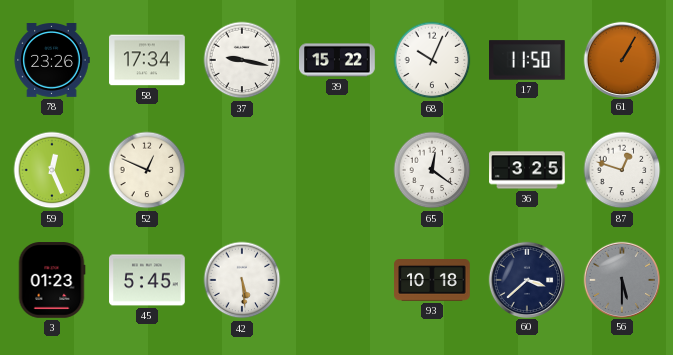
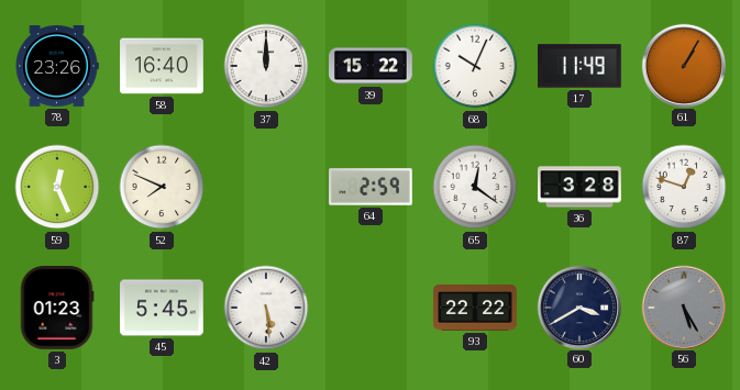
58: 17:34 -> 16:40
37: 9:17 -> 12:00
17: 11:50 -> 11:49
52: 12:49 -> 7:49
64: none -> 2:59
36: 3:25 -> 3:28
93: 10:18 -> 22:22
60: 3:38 -> 3:40
56: 5:30 -> 5:25
